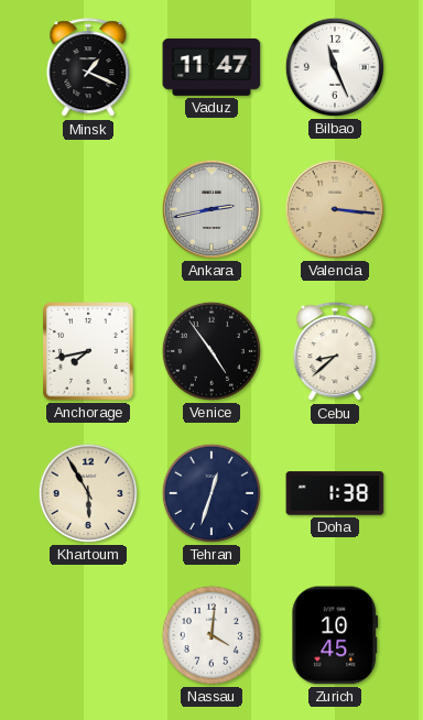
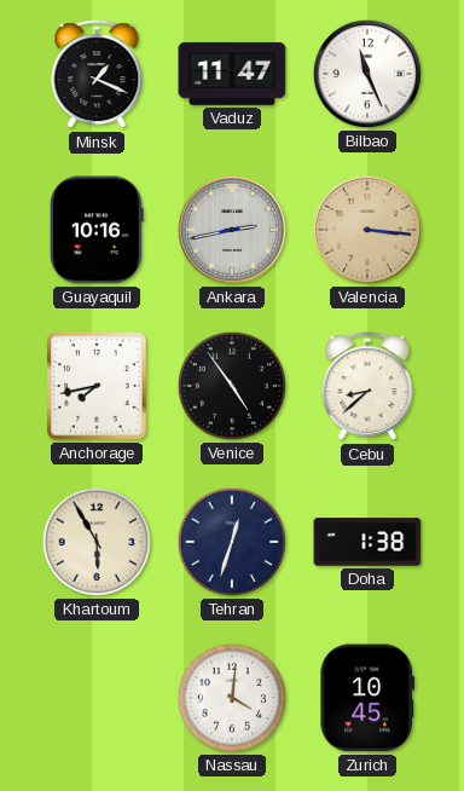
Guayaquil: none -> 10:16
